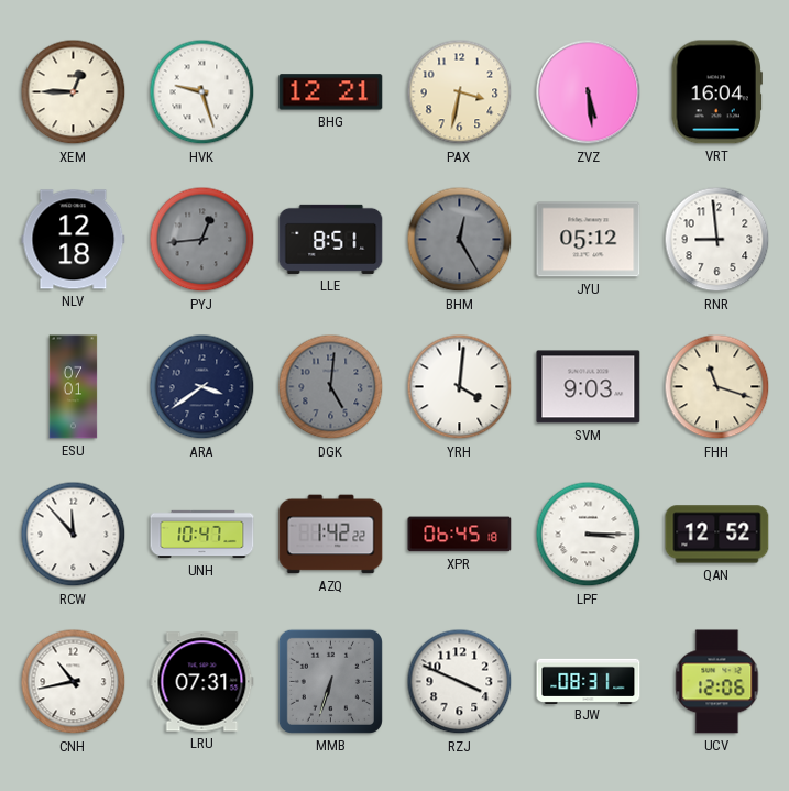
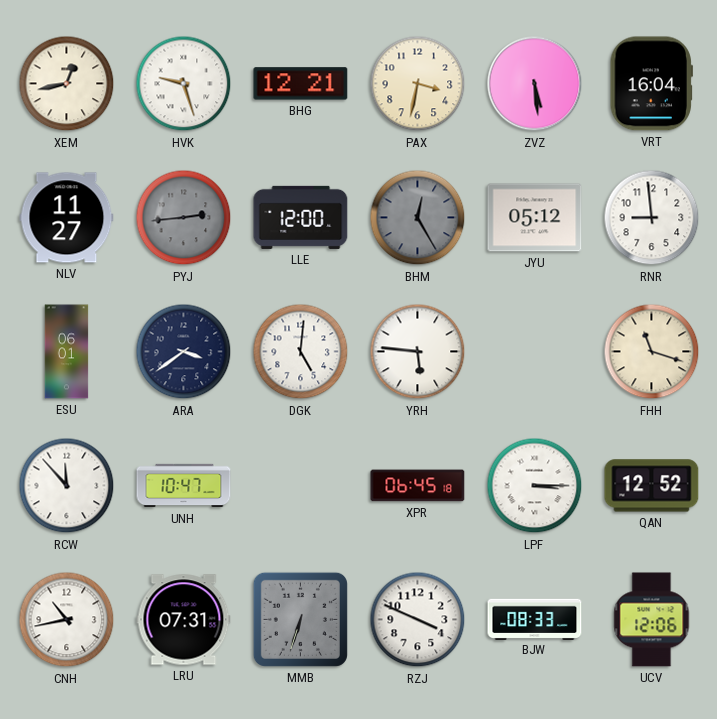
XEM: 12:45 -> 12:43
NLV: 12:18 -> 11:27
PYJ: 12:44 -> 2:44
LLE: 8:51 -> 12:00
ESU: 07:01 -> 06:01
DGK dial: grey -> white
YRH: 4:01 -> 5:46
SVM: 9:03 -> none
AZQ: 1:42 -> none
BJW: 08:31 -> 08:33
